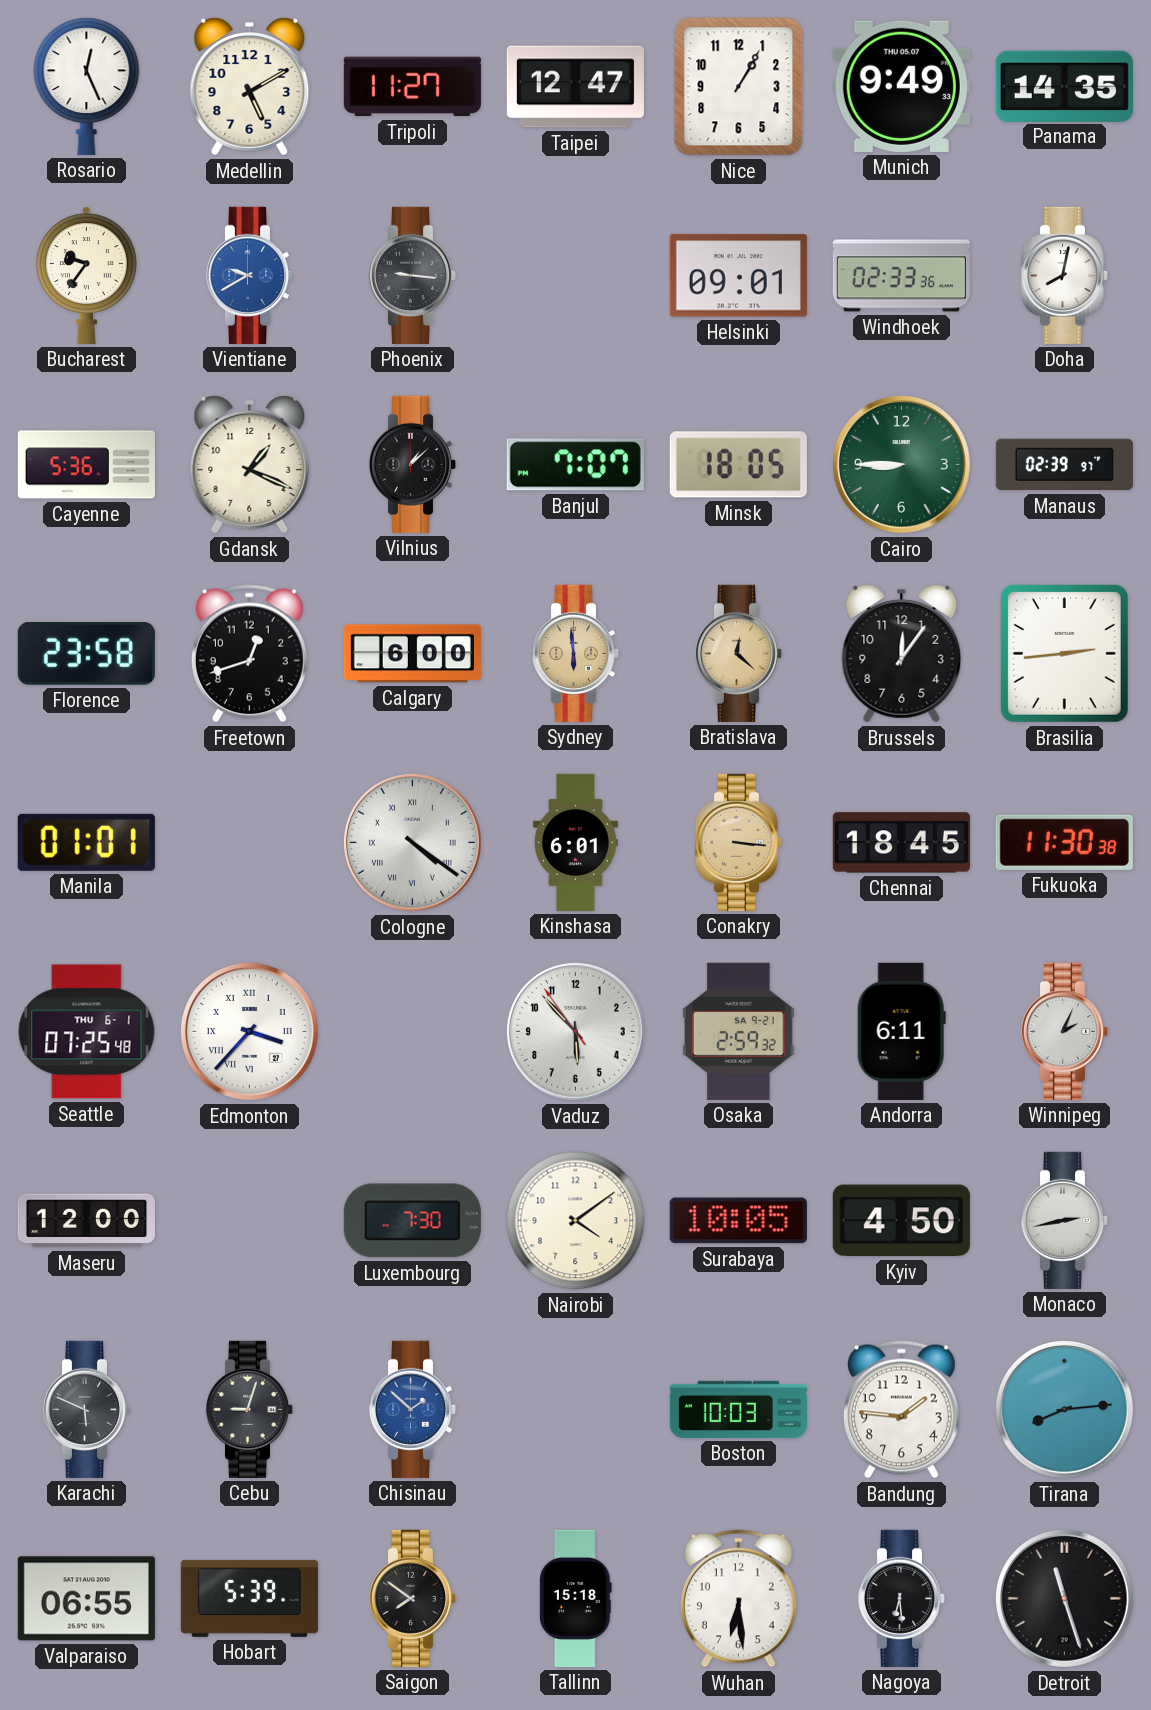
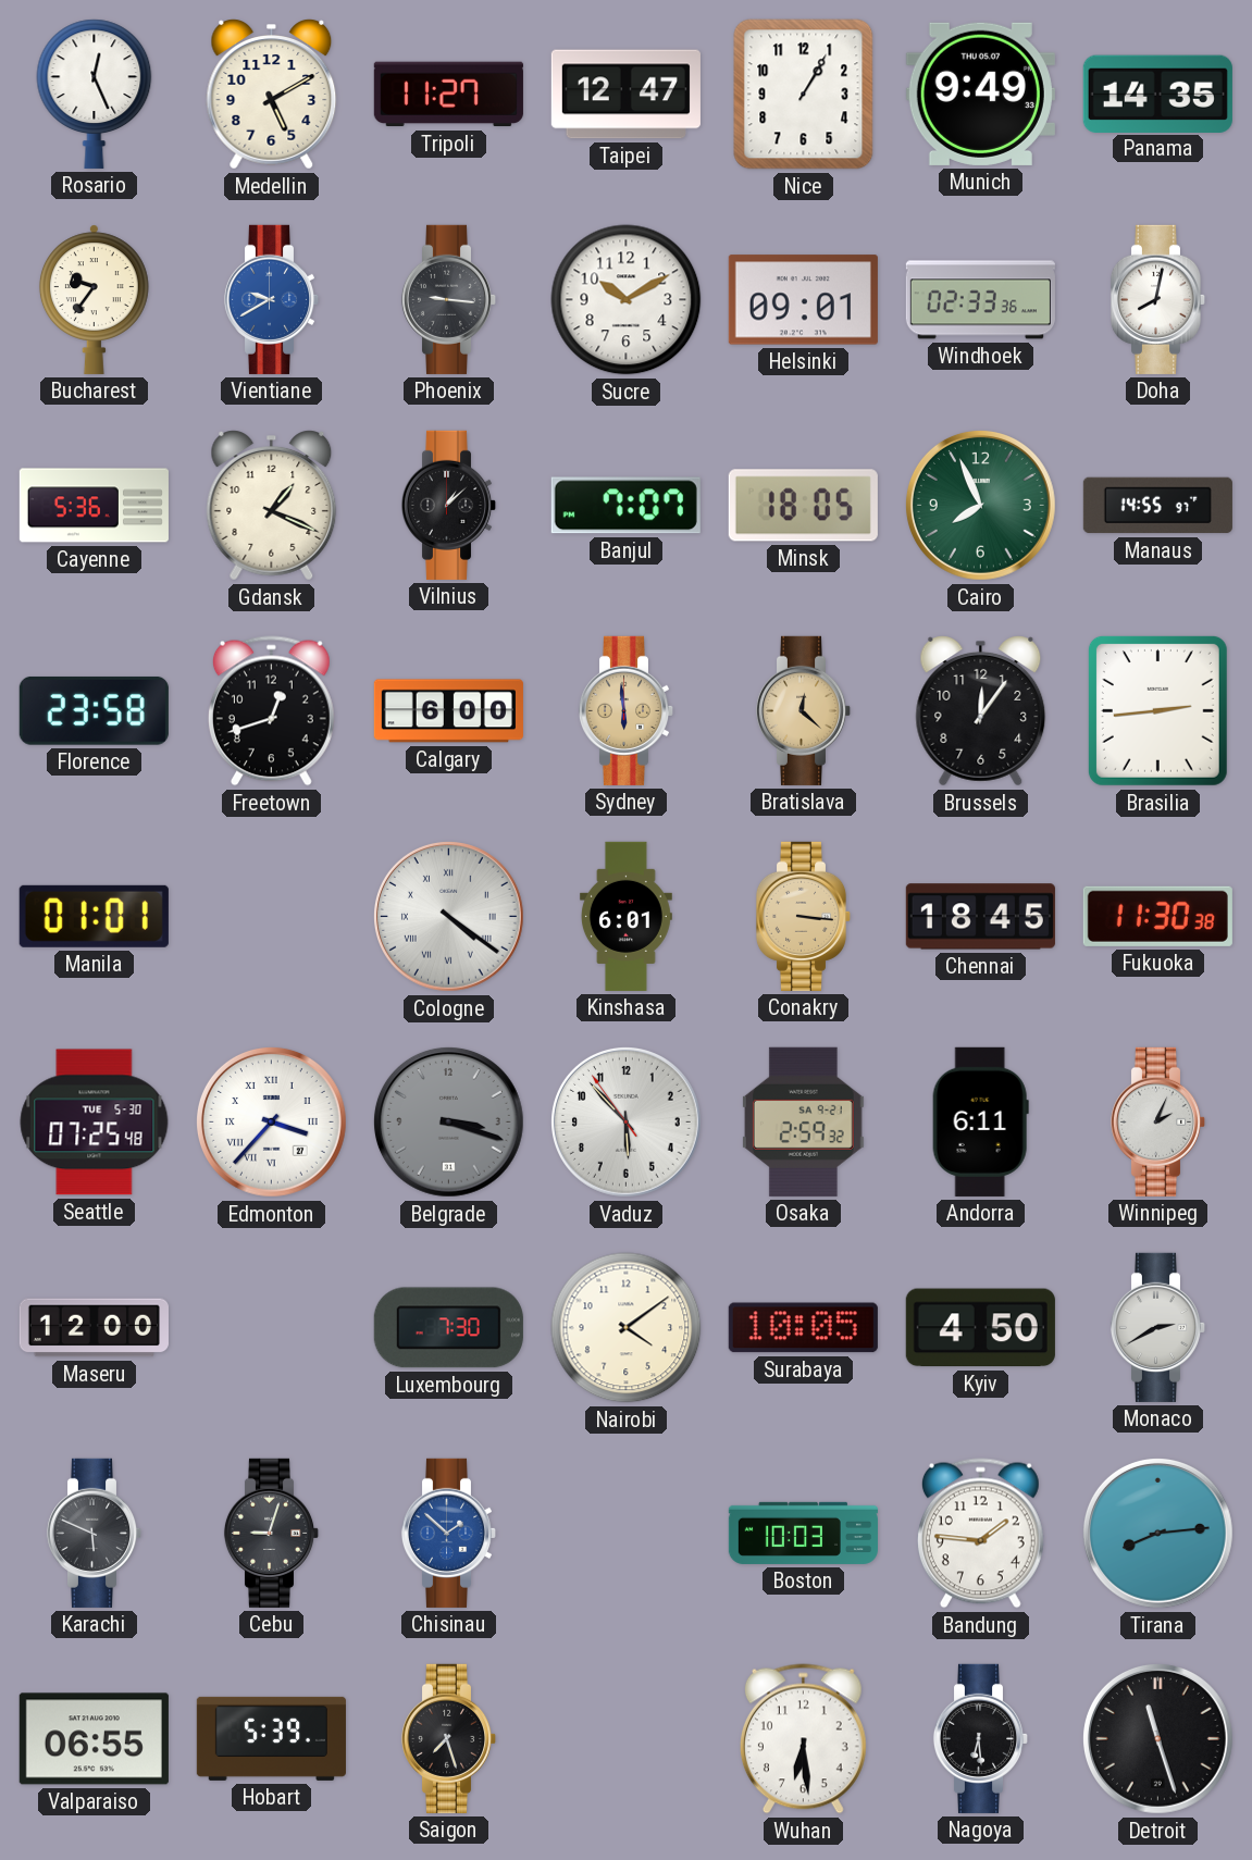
Sucre: none -> 10:10
Cairo: 8:45 -> 7:56
Manaus: 02:39 -> 14:55
Seattle date: THU 6-1 -> TUE 5-30
Belgrade: none -> 3:18
Monaco: 2:43 -> 2:40
Saigon: 7:51 -> 7:27
Tallinn: 15:18 -> none
